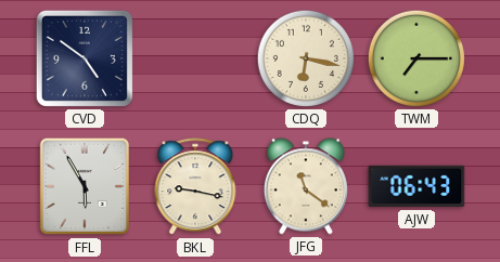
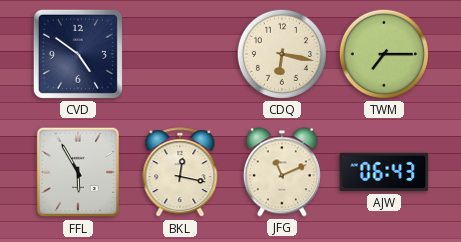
BKL: 9:17 -> 12:17
JFG: 11:21 -> 11:11
